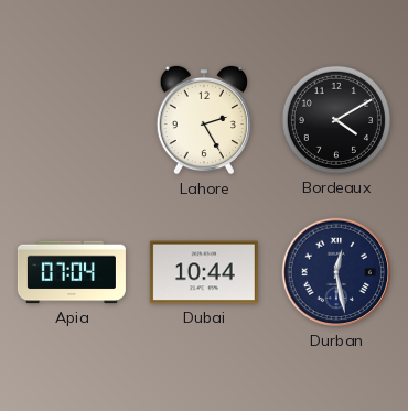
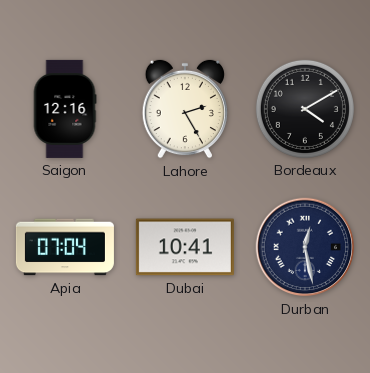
Saigon: none -> 12:16
Dubai: 10:44 -> 10:41
